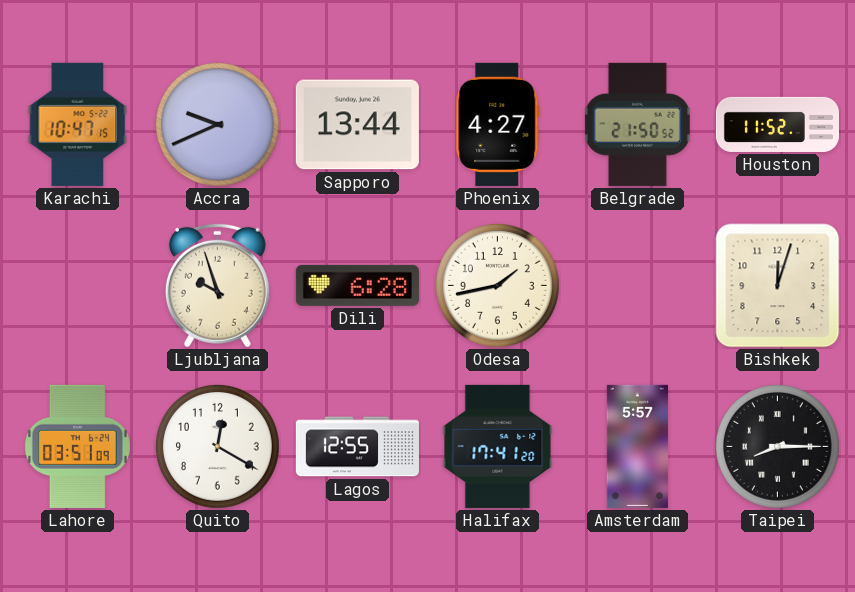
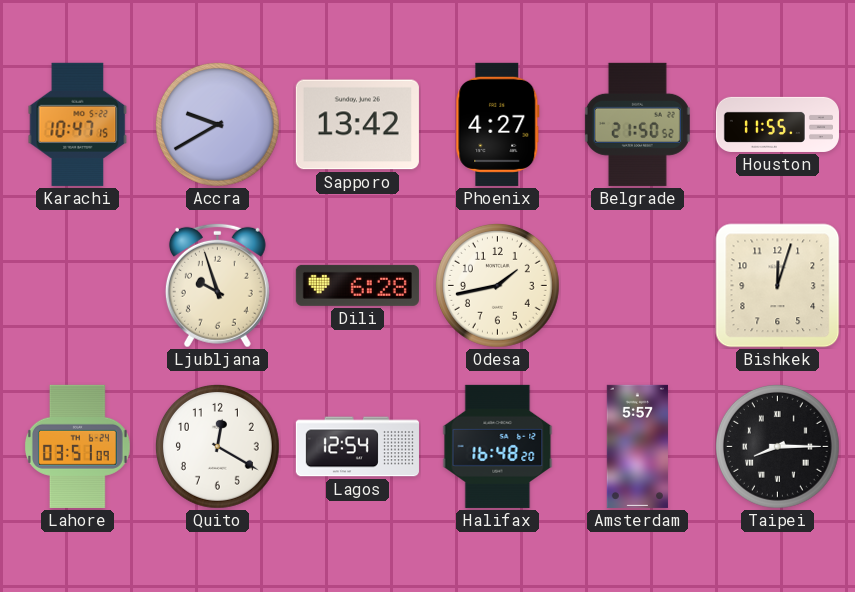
Accra: 9:41 -> 9:40
Sapporo: 13:44 -> 13:42
Houston: 11:52 -> 11:55
Lagos: 12:55 -> 12:54
Halifax: 17:41 -> 16:48
